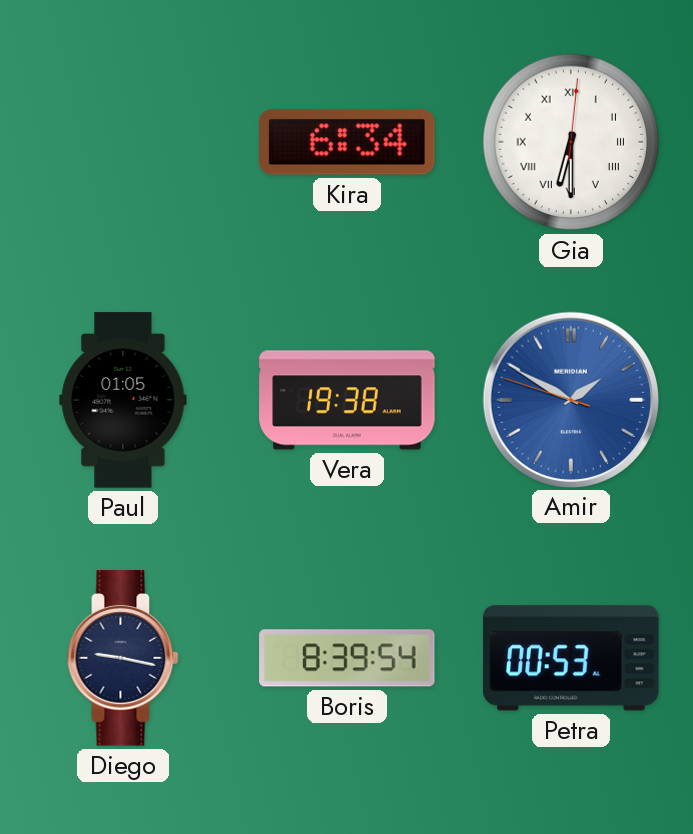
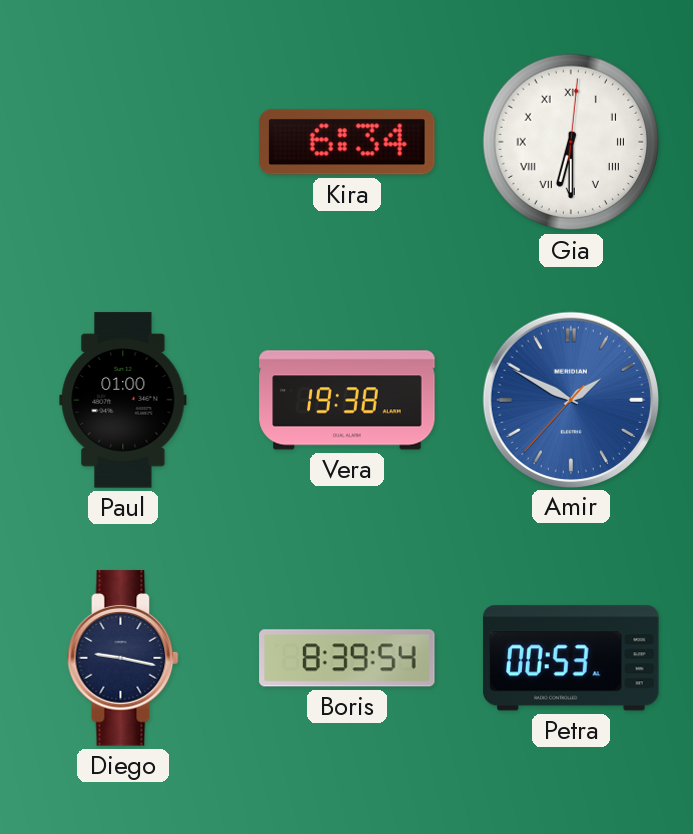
Paul: 01:05 -> 01:00
Amir: 1:49:48 -> 1:49:37
